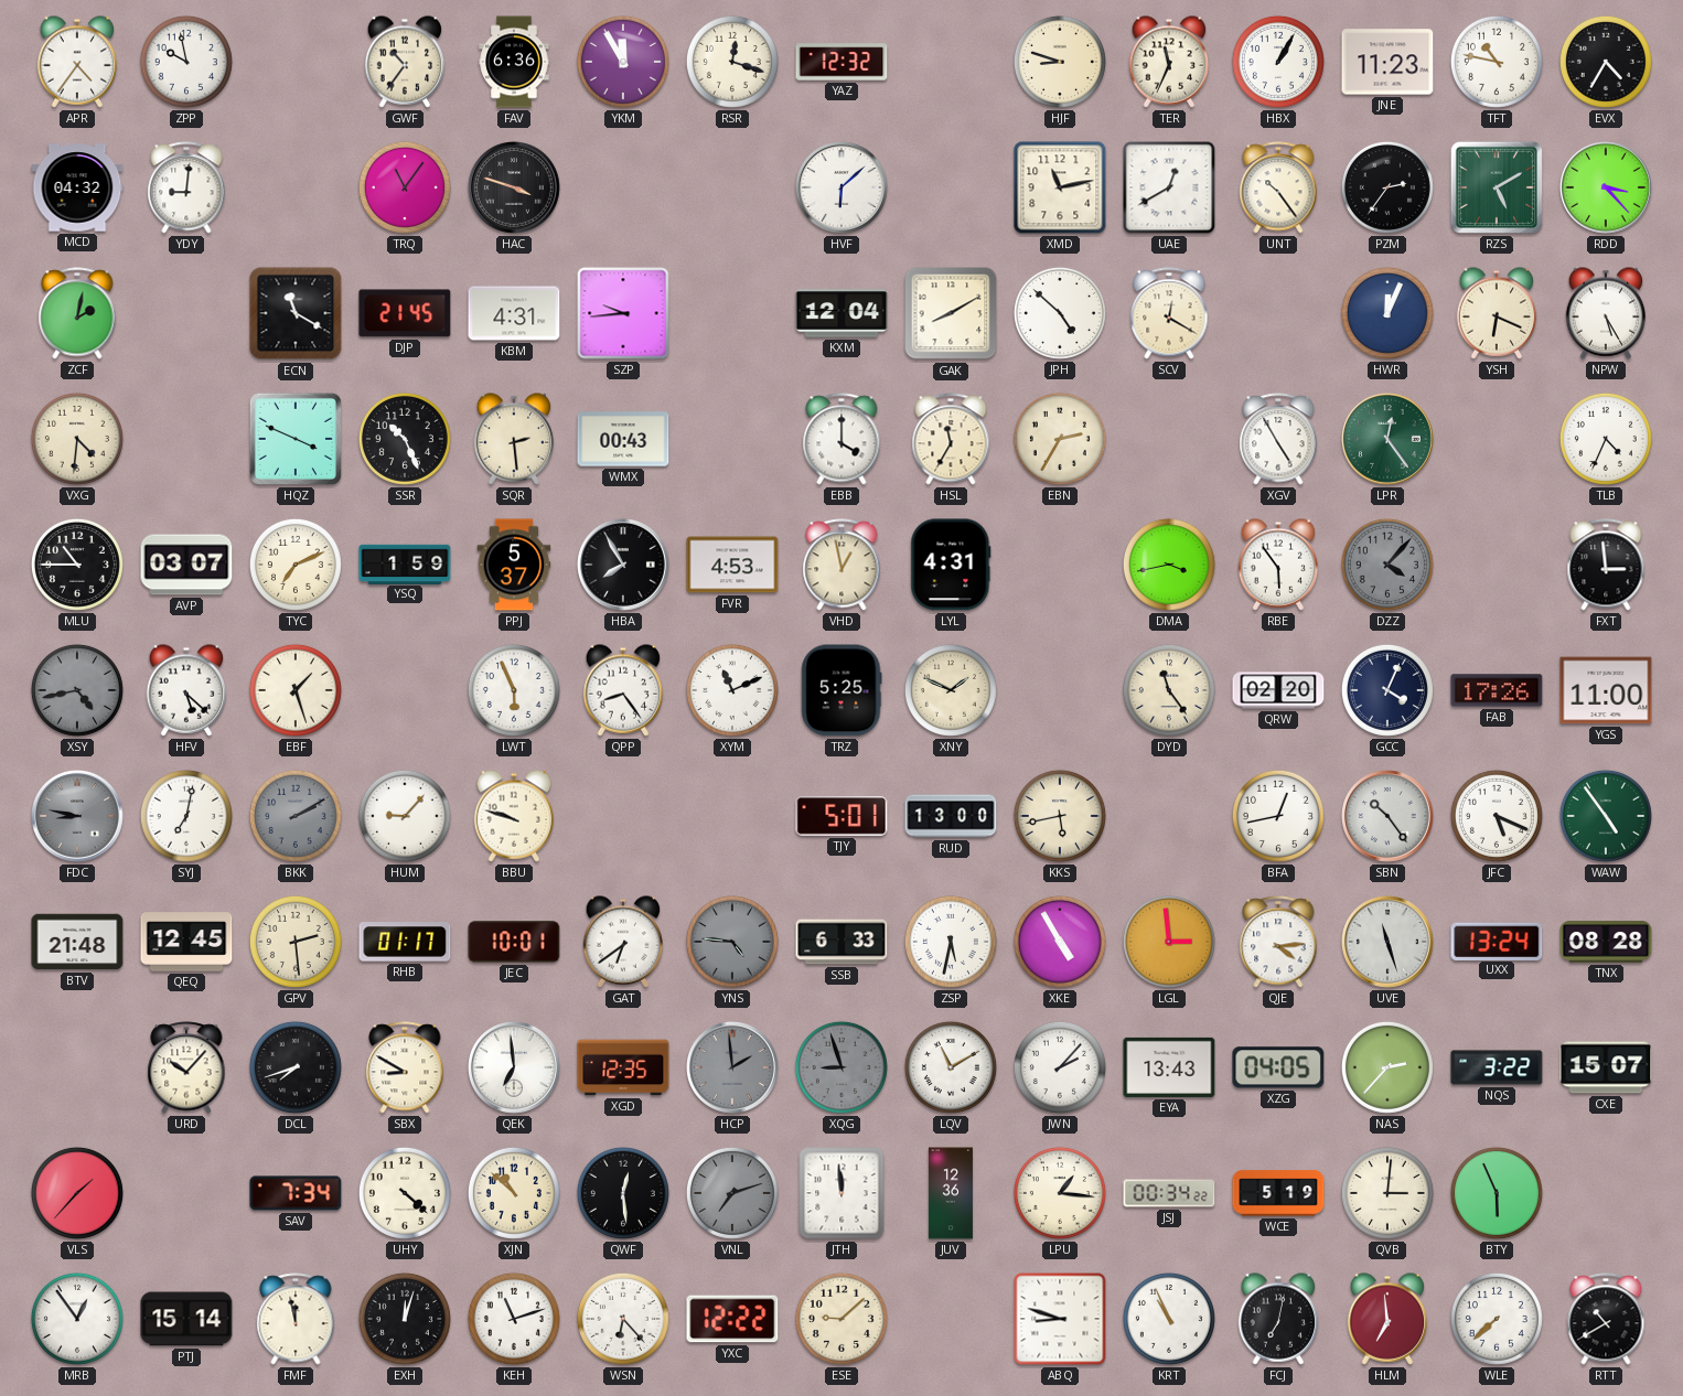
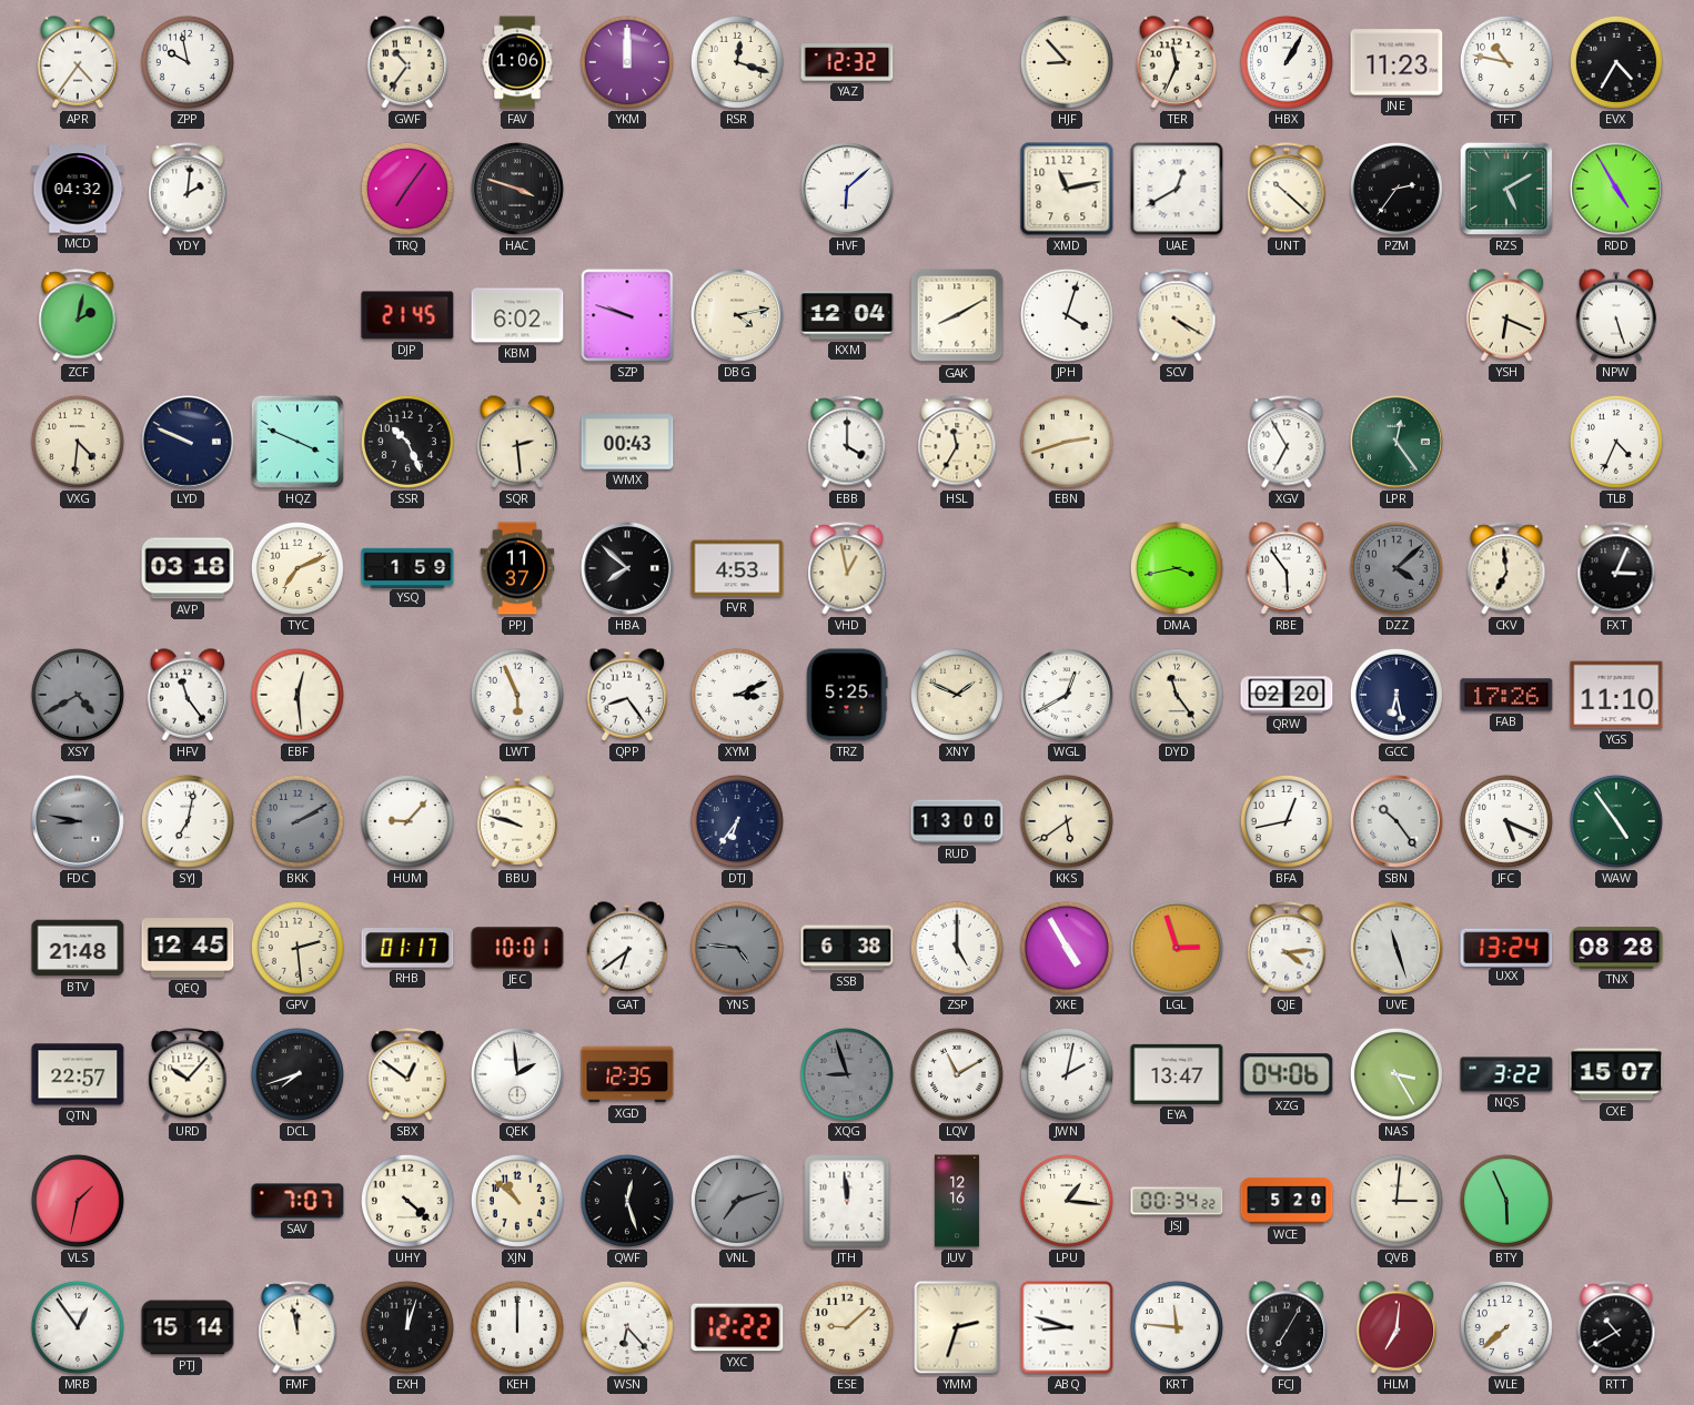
FAV: 6:36 -> 1:06
YKM: 11:55 -> 12:00
HJF: 8:48 -> 8:53
YDY: 9:01 -> 2:01
TRQ: 11:06 -> 7:06
UNT: 10:24 -> 10:22
RDD: 3:23 -> 4:55
ECN: 11:20 -> none
KBM: 4:31 -> 6:02
SZP: 9:44 -> 9:48
DBG: none -> 4:13
JPH: 4:52 -> 4:03
SCV: 12:20 -> 4:20
HWR: 12:04 -> none
NPW: 5:25 -> 5:27
LYD: none -> 9:49
EBN: 2:35 -> 2:42
XGV: 4:55 -> 6:55
MLU: 10:45 -> none
AVP: 03:07 -> 03:18
PPJ: 5:37 -> 11:37
HBA: 7:55 -> 7:52
LYL: 4:31 -> none
DZZ: 4:07 -> 4:08
CKV: none -> 6:59
FXT: 2:59 -> 3:04
XSY: 4:43 -> 4:40
HFV: 5:22 -> 11:24
EBF: 1:27 -> 12:29
XYM: 11:11 -> 3:11
WGL: none -> 12:40
GCC: 4:04 -> 6:28
YGS: 11:00 -> 11:10
DTJ: none -> 6:36
TJY: 5:01 -> none
KKS: 5:43 -> 5:39
SSB: 6:33 -> 6:38
ZSP: 5:32 -> 5:00
LGL: 2:59 -> 2:57
QTN: none -> 22:57
SBX: 8:50 -> 12:51
QEK: 6:59 -> 1:59
HCP: 1:59 -> none
JWN: 2:07 -> 2:02
EYA: 13:43 -> 13:47
XZG: 04:05 -> 04:06
NAS: 2:37 -> 3:25
VLS: 1:37 -> 1:32
SAV: 7:34 -> 7:07
QWF: 12:29 -> 12:27
JUV: 12:36 -> 12:16
WCE: 5:19 -> 5:20
KEH: 11:12 -> 12:00
YMM: none -> 2:33
KRT: 10:56 -> 11:46
FCJ: 7:02 -> 7:05
HLM: 6:59 -> 7:01
